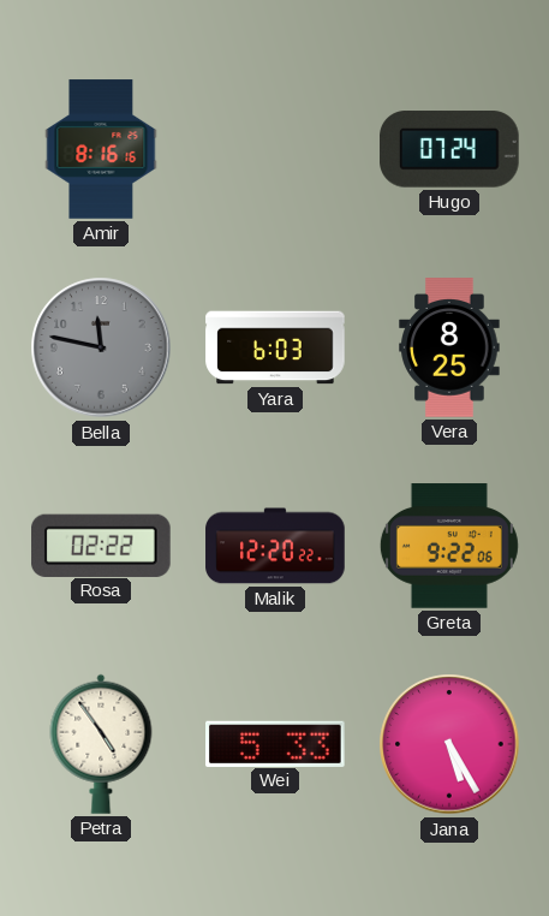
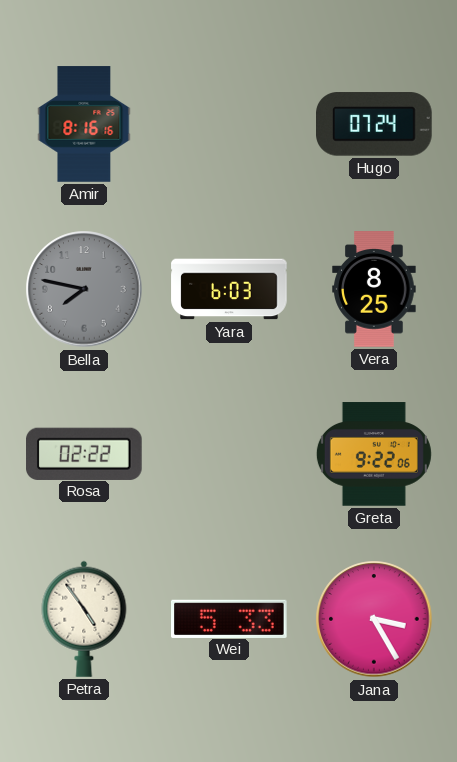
Bella: 11:47 -> 7:47
Malik: 12:20 -> none
Jana: 5:25 -> 3:25
